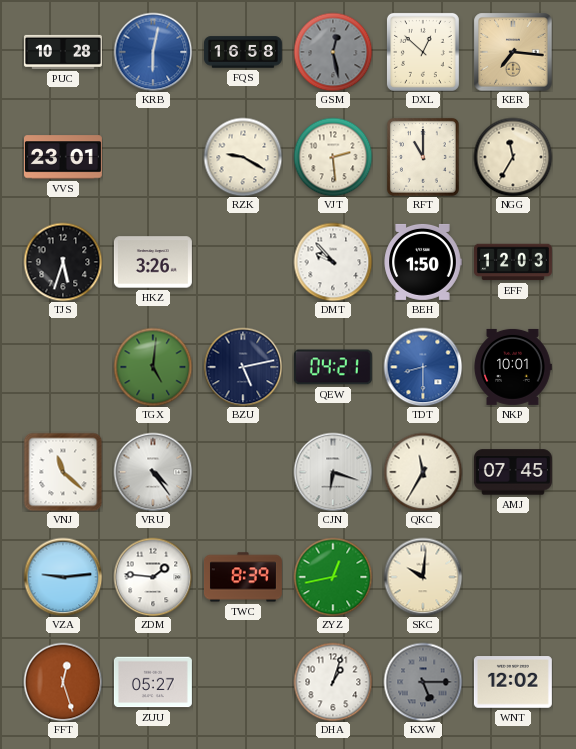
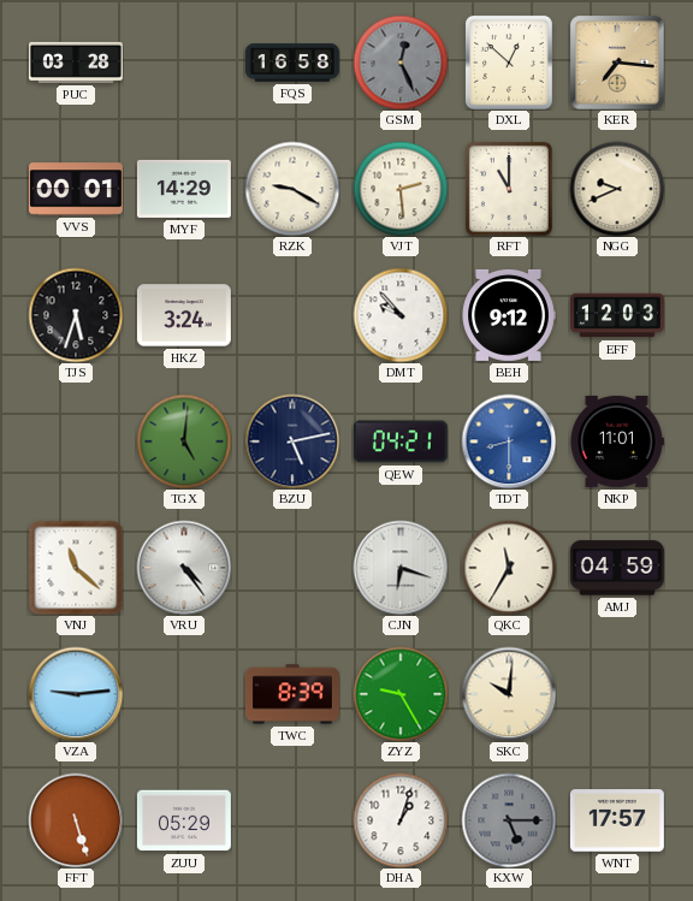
PUC: 10:28 -> 03:28
KRB: 6:02 -> none
GSM: 12:28 -> 12:26
VVS: 23:01 -> 00:01
MYF: none -> 14:29
NGG: 11:35 -> 9:41
HKZ: 3:26 -> 3:24
BEH: 1:50 -> 9:12
NKP: 10:01 -> 11:01
AMJ: 07:45 -> 04:59
ZDM: 1:46 -> none
ZYZ: 12:43 -> 9:25
FFT: 12:27 -> 5:27
ZUU: 05:27 -> 05:29
WNT: 12:02 -> 17:57
